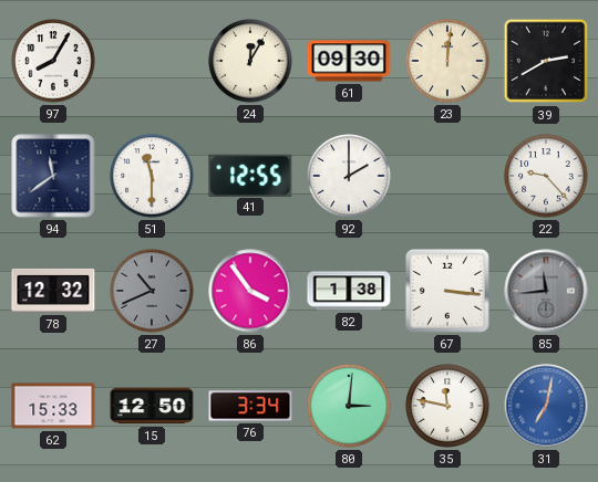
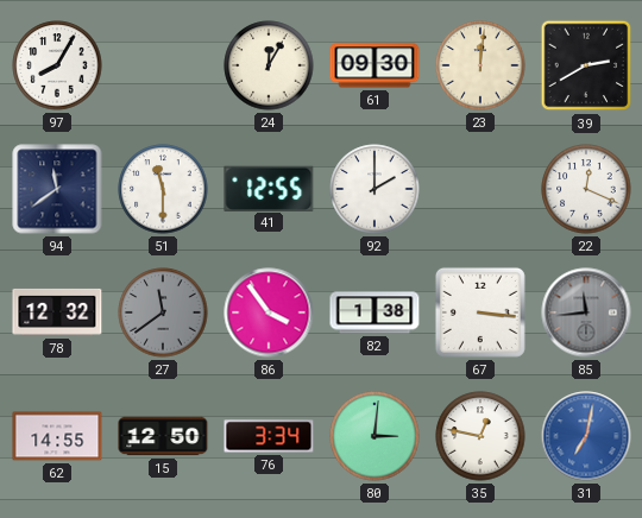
22: 9:23 -> 12:19
27: 10:41 -> 11:39
62: 15:33 -> 14:55
35: 11:47 -> 12:47
